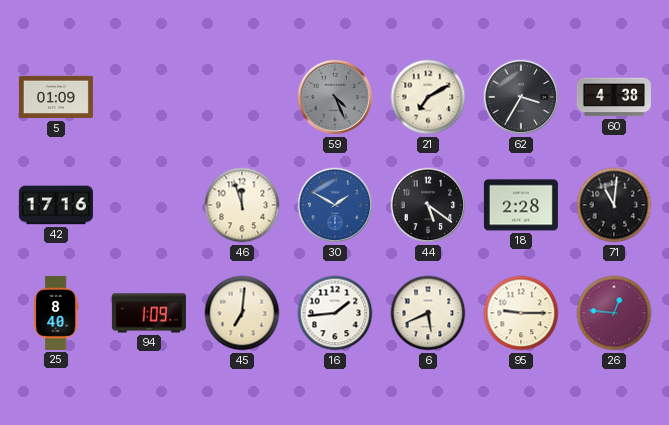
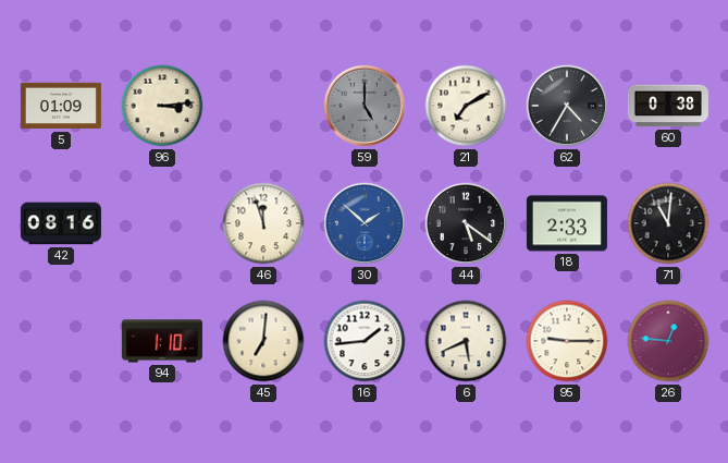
96: none -> 3:14
59: 4:26 -> 5:00
62: 3:35 -> 4:35
60: 4:38 -> 0:38
42: 17:16 -> 08:16
30: 1:50 -> 1:52
18: 2:28 -> 2:33
25: 8:40 -> none
94: 1:09 -> 1:10
